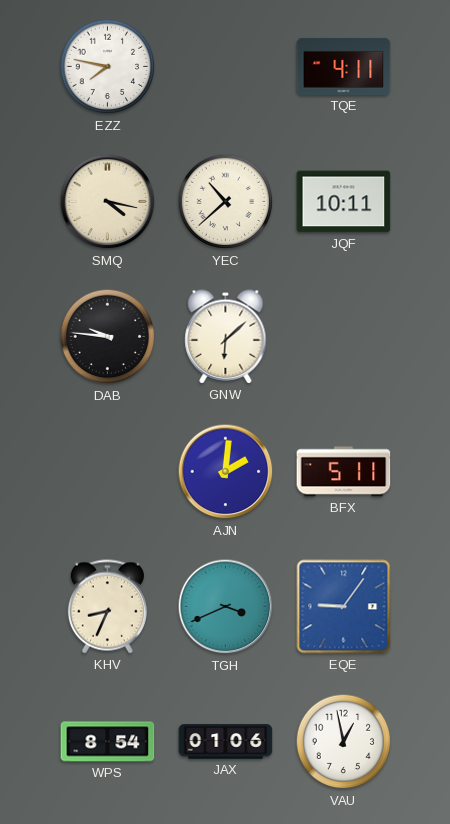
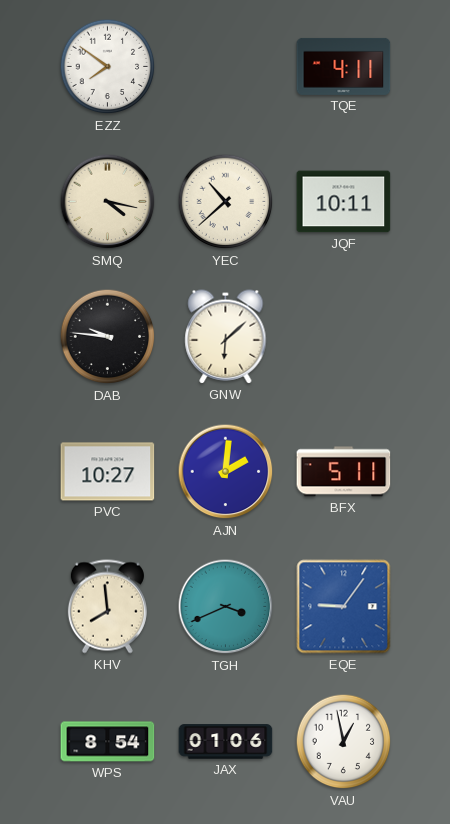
EZZ: 7:47 -> 7:51
PVC: none -> 10:27
KHV: 8:34 -> 7:59
